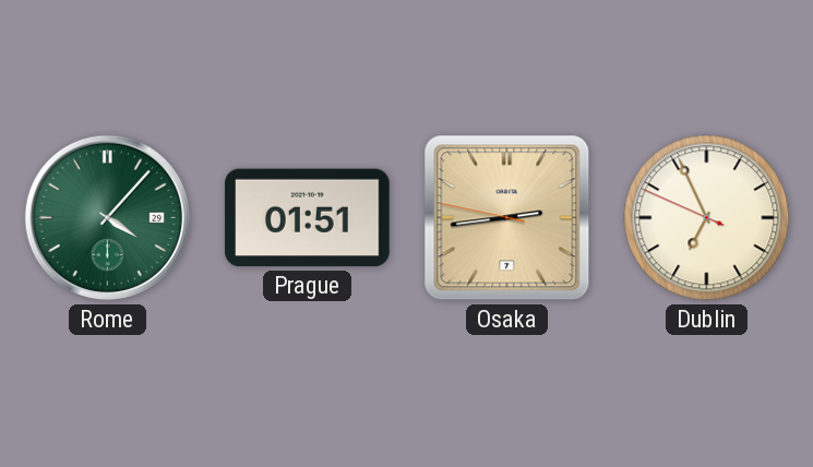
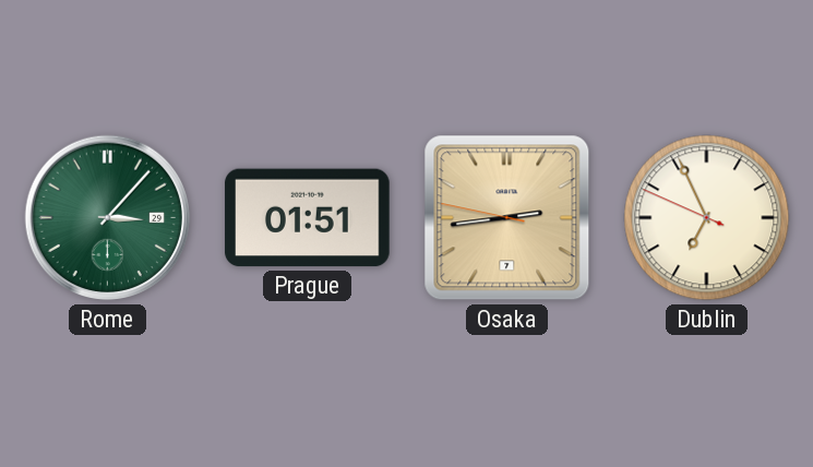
Rome: 4:07 -> 3:07
